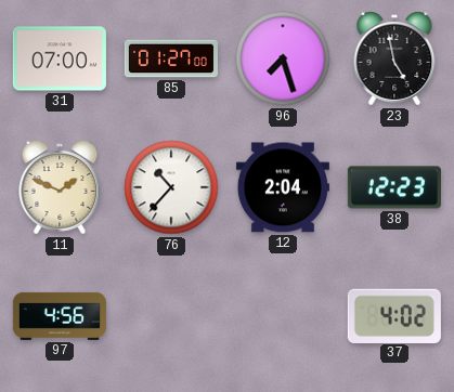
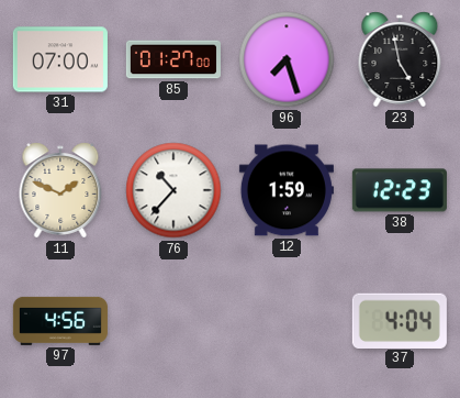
12: 2:04 -> 1:59
37: 4:02 -> 4:04
